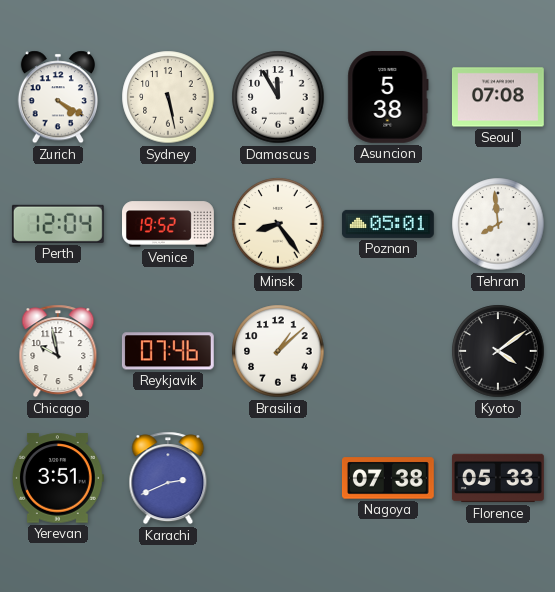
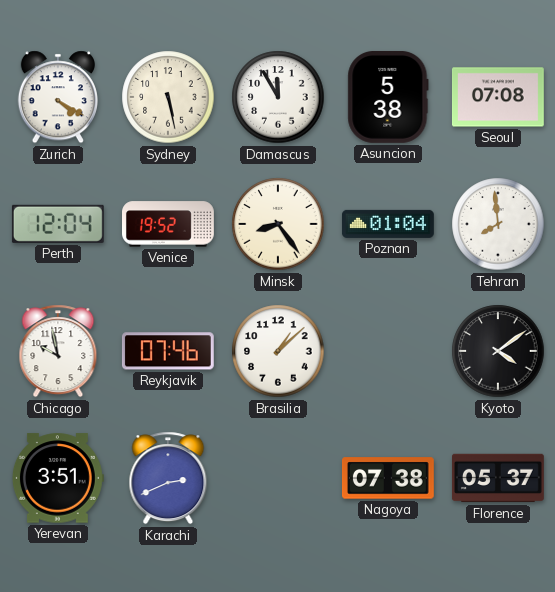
Poznan: 05:01 -> 01:04
Florence: 05:33 -> 05:37
